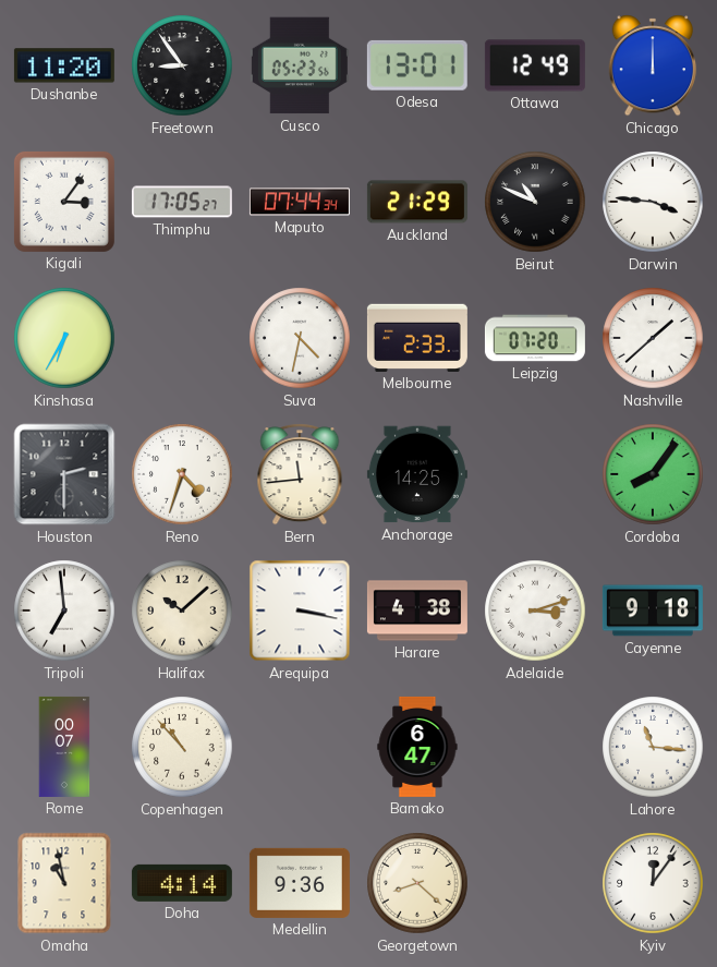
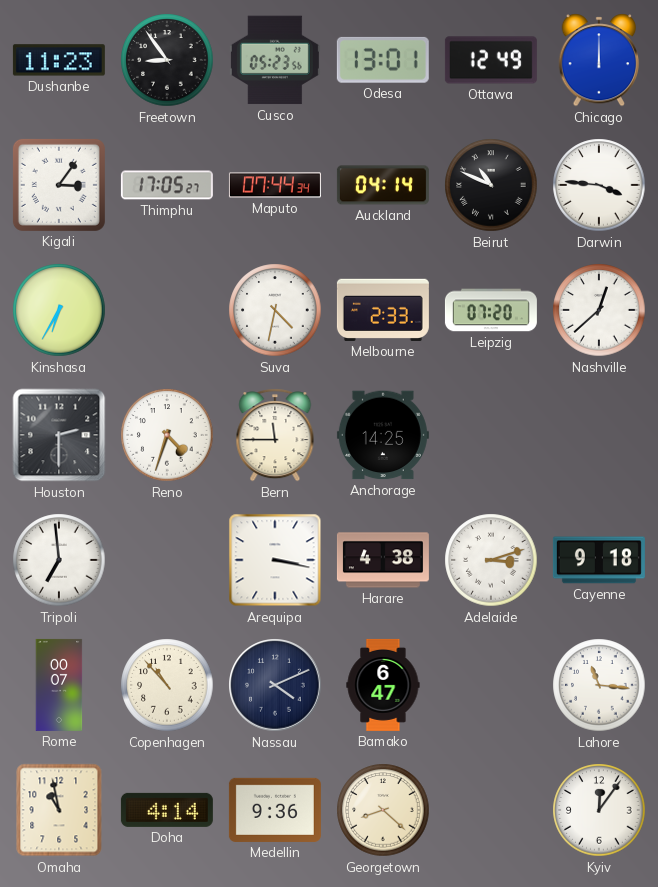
Dushanbe: 11:20 -> 11:23
Auckland: 21:29 -> 04:14
Nashville: 1:38 -> 12:38
Bern: 11:44 -> 11:45
Cordoba: 8:06 -> none
Halifax: 10:08 -> none
Nassau: none -> 4:11
